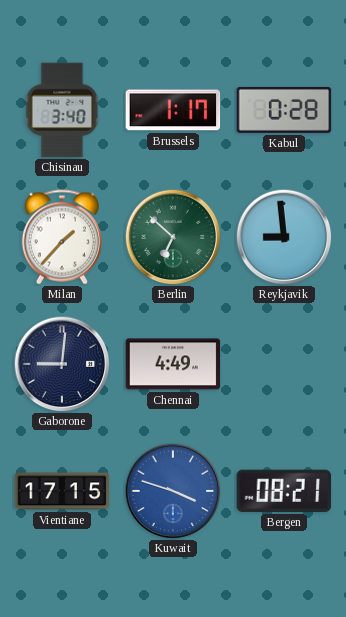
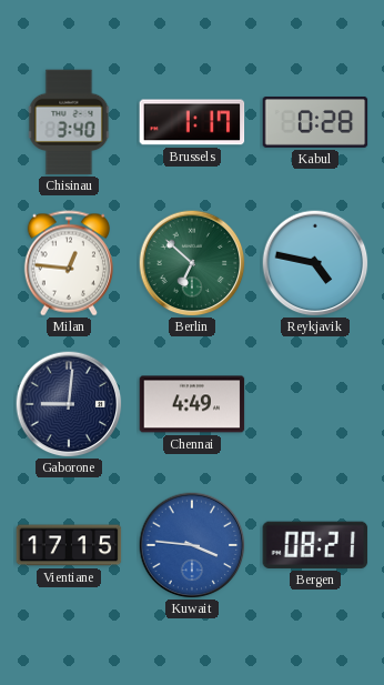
Milan: 1:37 -> 12:46
Reykjavik: 8:59 -> 4:47
Kuwait: 3:48 -> 3:46
